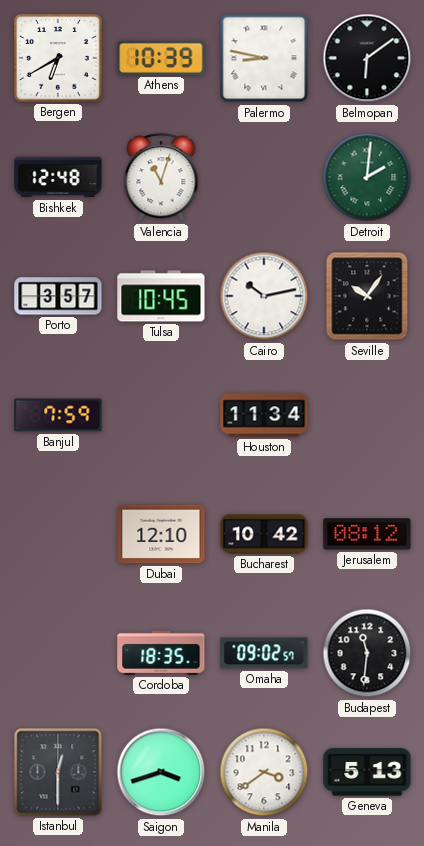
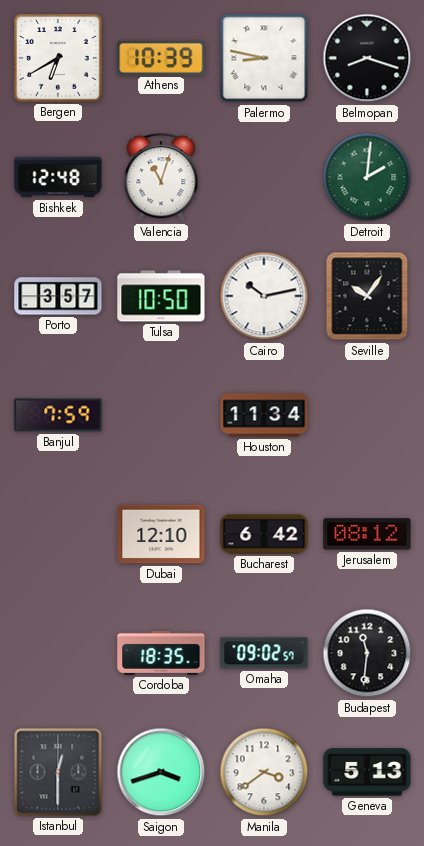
Belmopan: 6:09 -> 8:18
Tulsa: 10:45 -> 10:50
Bucharest: 10:42 -> 6:42
